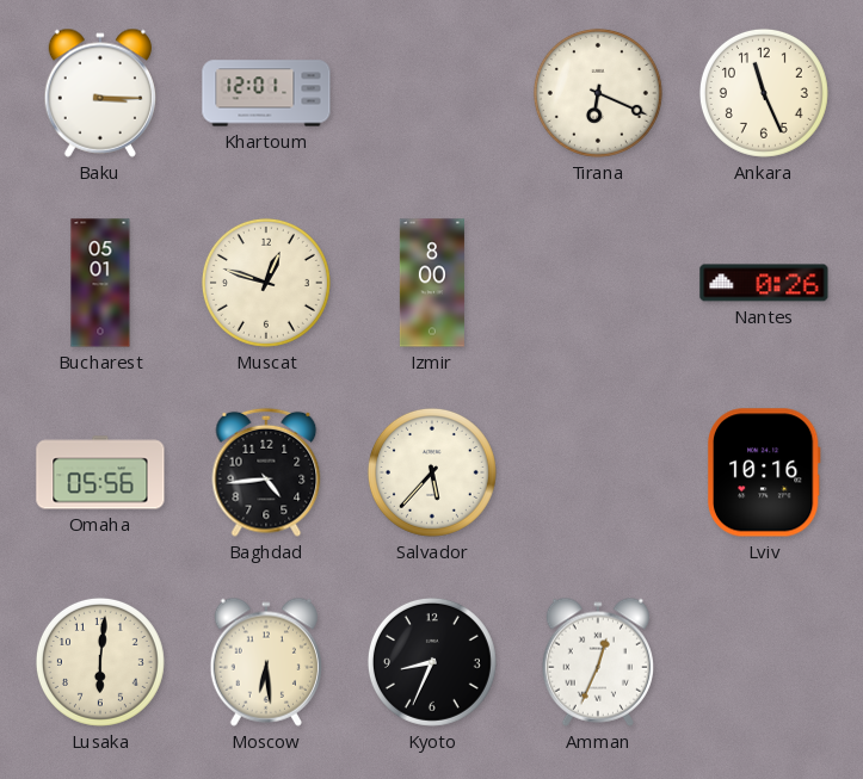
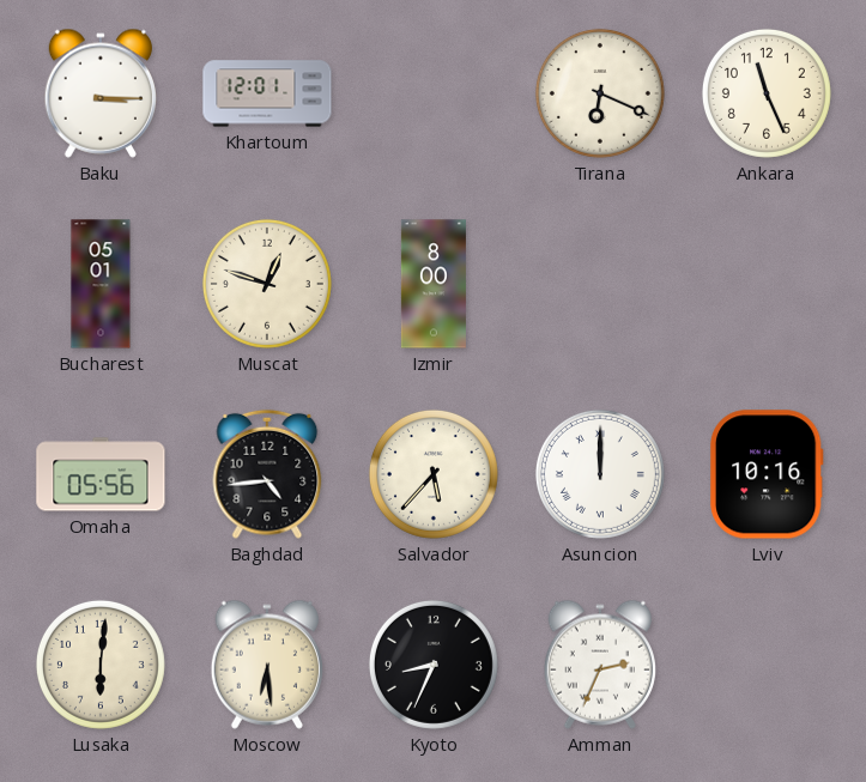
Nantes: 0:26 -> none
Asuncion: none -> 12:00
Amman: 12:34 -> 2:34
